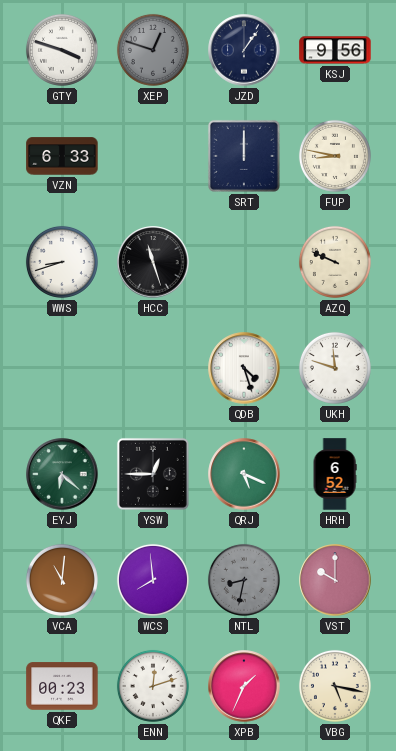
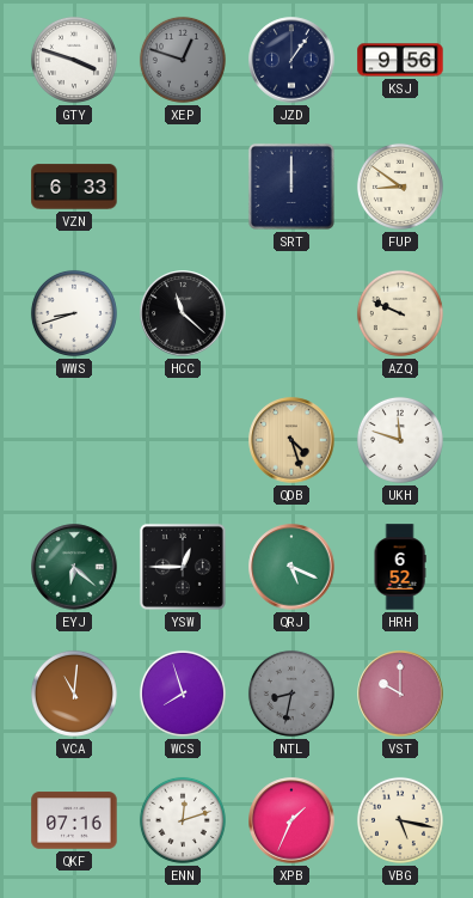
FUP: 8:47 -> 8:51
HCC: 11:27 -> 11:22
QDB dial: white -> champagne
WCS: 7:59 -> 7:57
QKF: 00:23 -> 07:16
